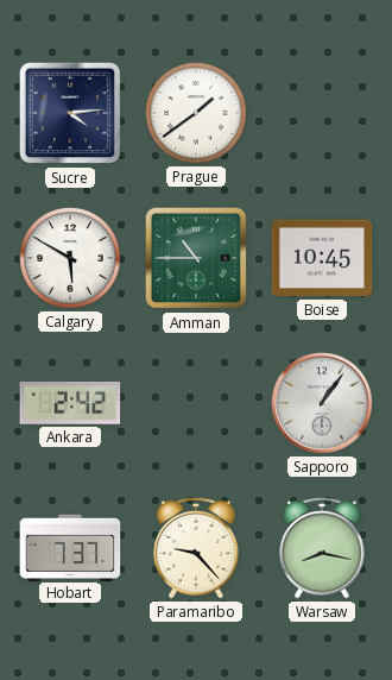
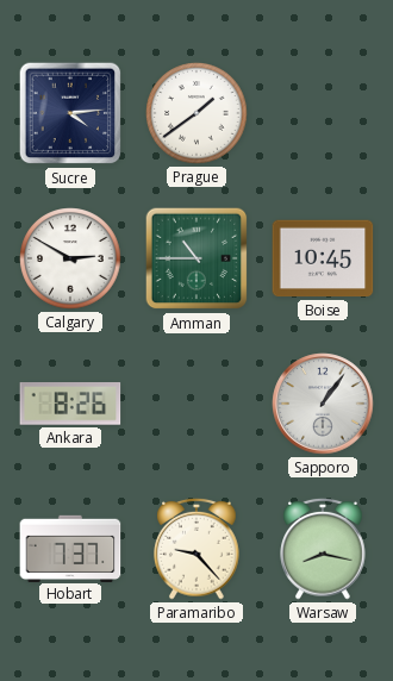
Calgary: 5:50 -> 2:50
Ankara: 2:42 -> 8:26
